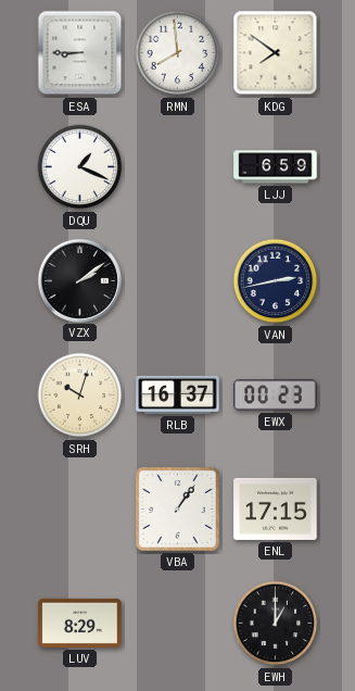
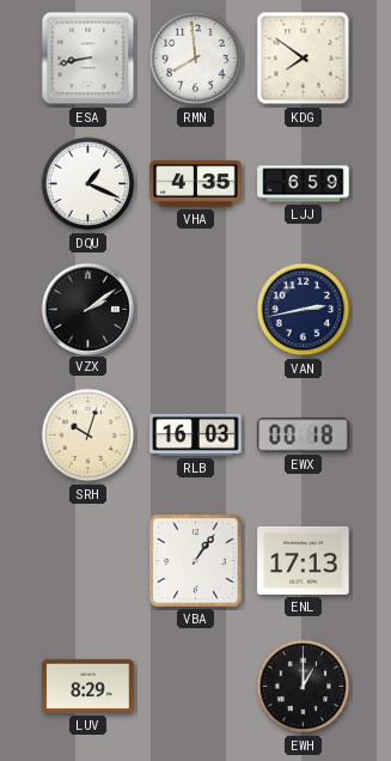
ESA: 8:45 -> 8:43
VHA: none -> 4:35
RLB: 16:37 -> 16:03
EWX: 00:23 -> 00:18
ENL: 17:15 -> 17:13
